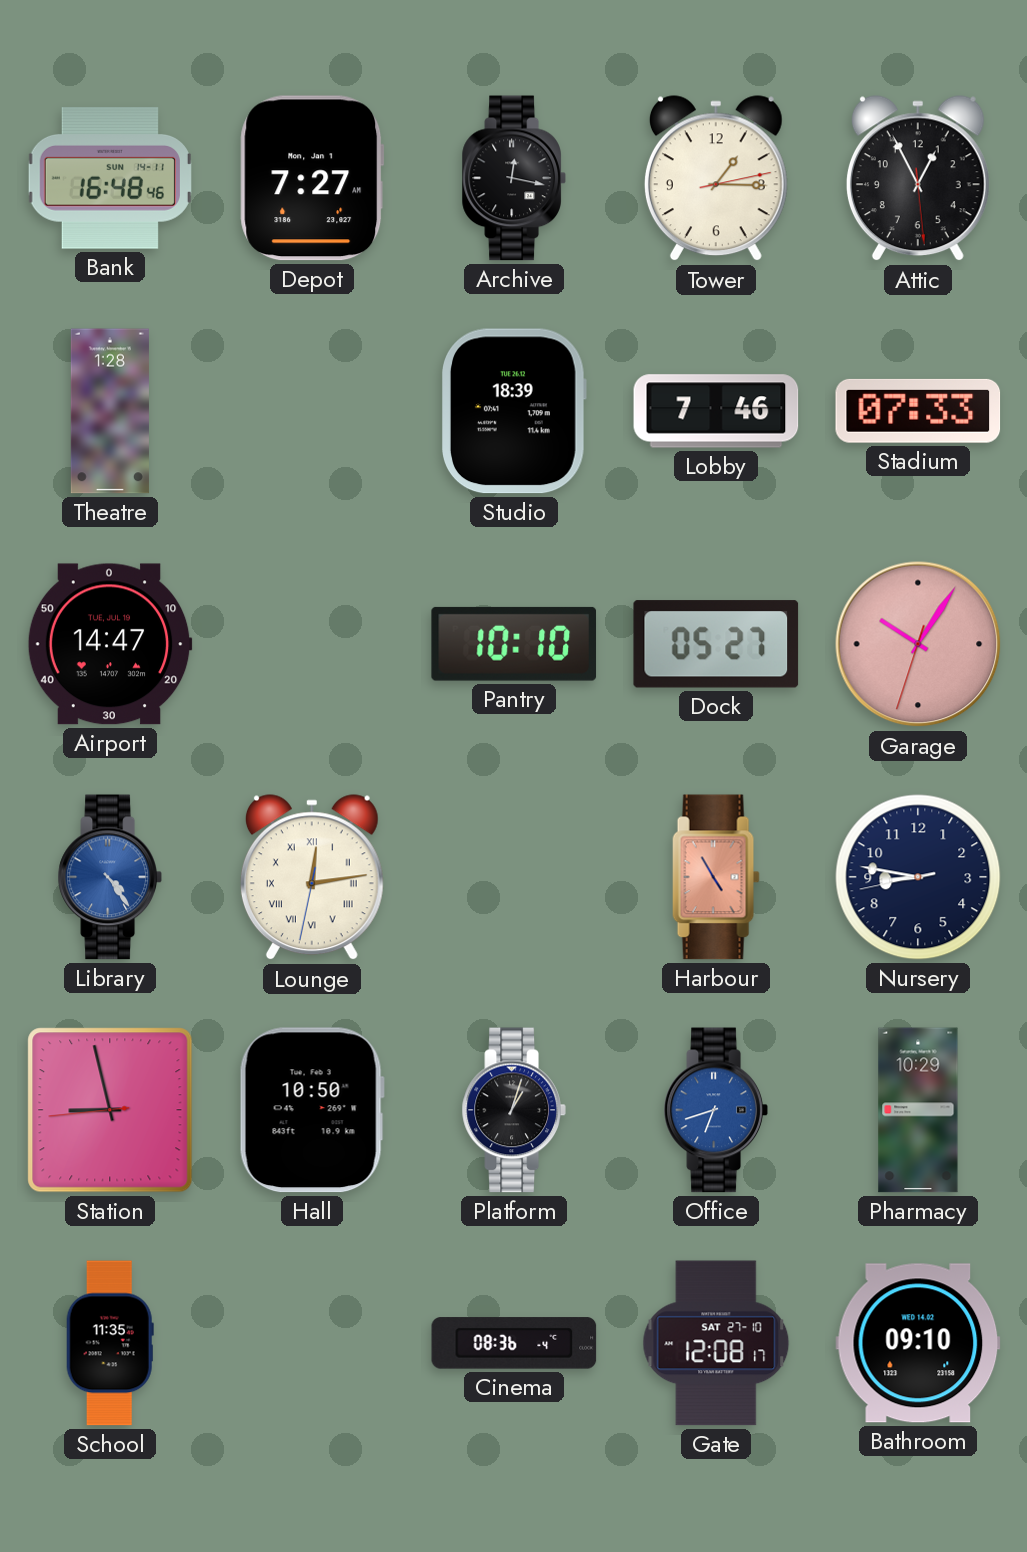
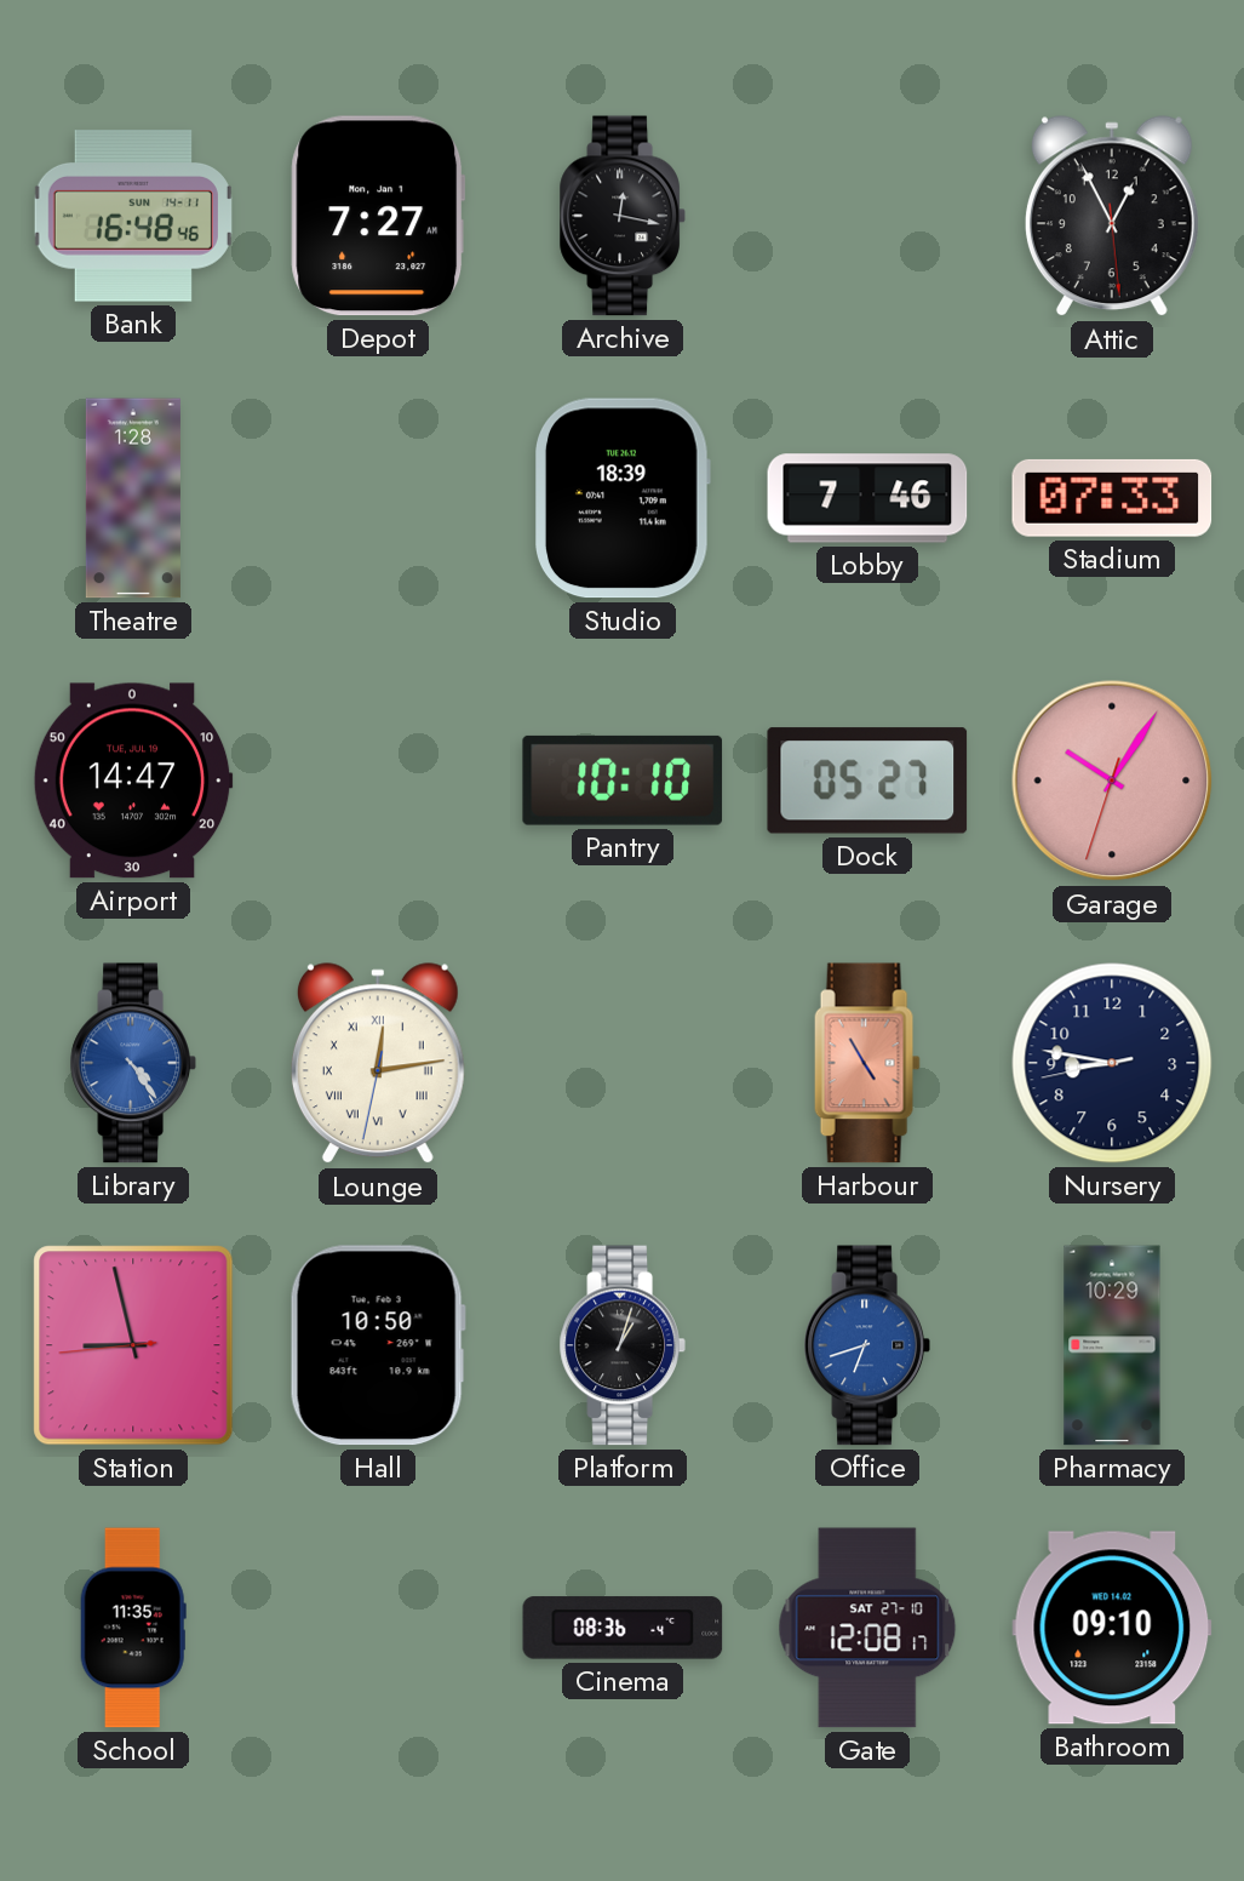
Tower: 1:15 -> none
